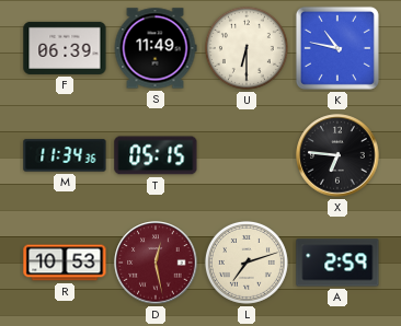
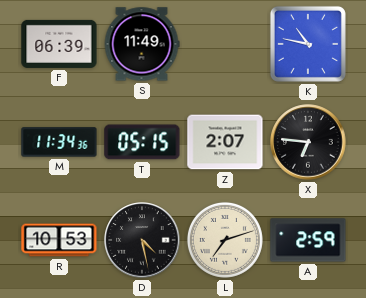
U: 6:30 -> none
Z: none -> 2:07
D: 12:28 -> 4:28
D dial: burgundy -> black
